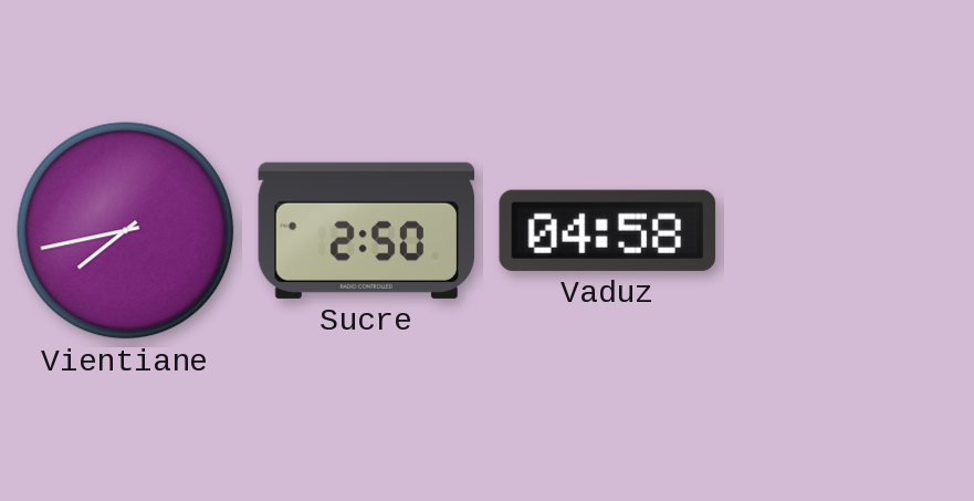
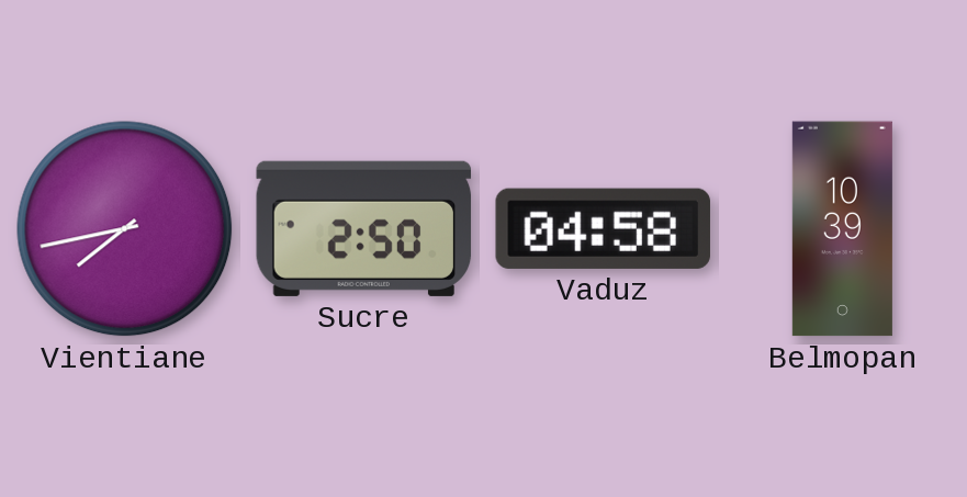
Belmopan: none -> 10:39
